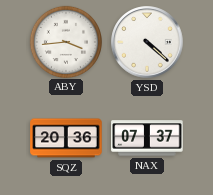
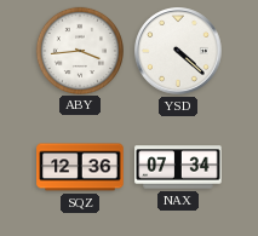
SQZ: 20:36 -> 12:36
NAX: 07:37 -> 07:34
